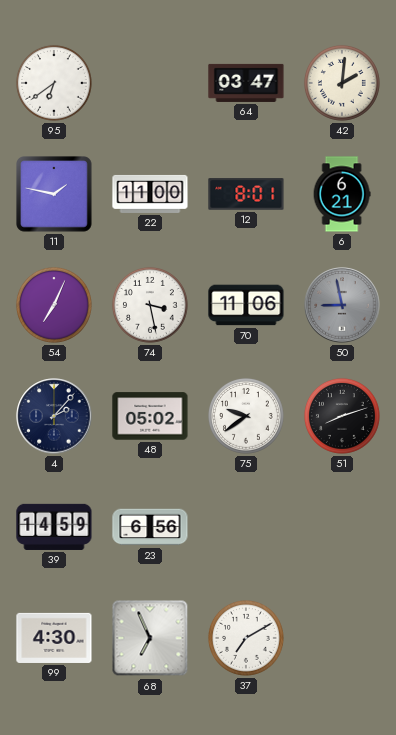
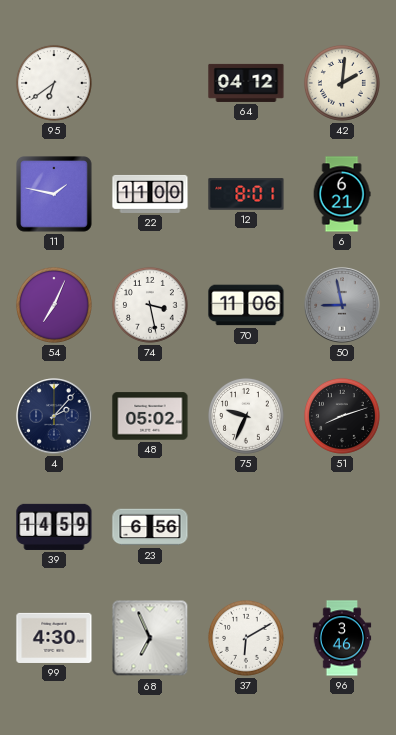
64: 03:47 -> 04:12
75: 9:39 -> 9:34
37: 7:10 -> 6:10
96: none -> 3:46
